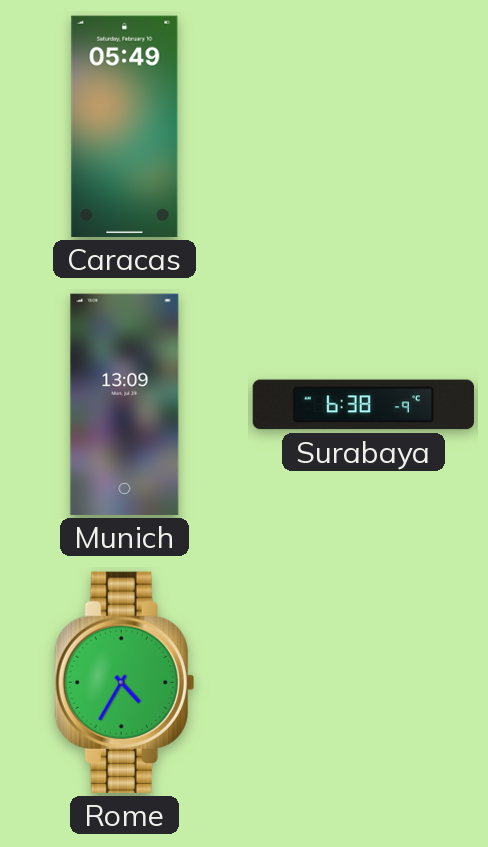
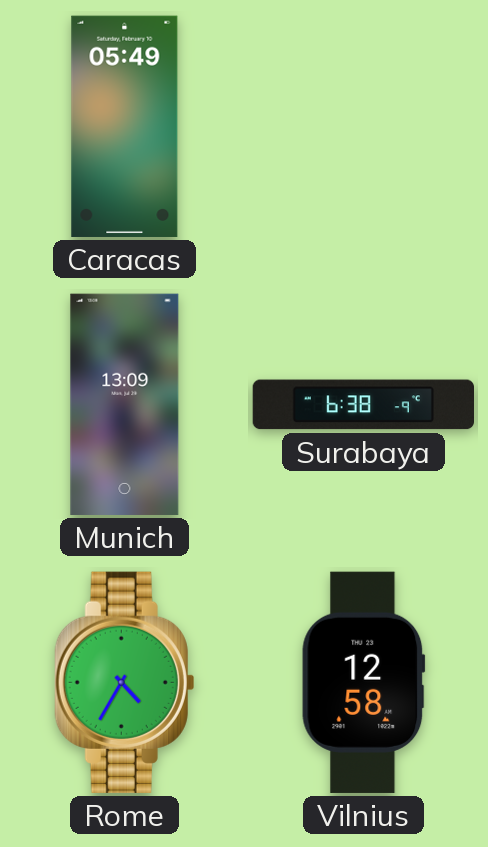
Vilnius: none -> 12:58
